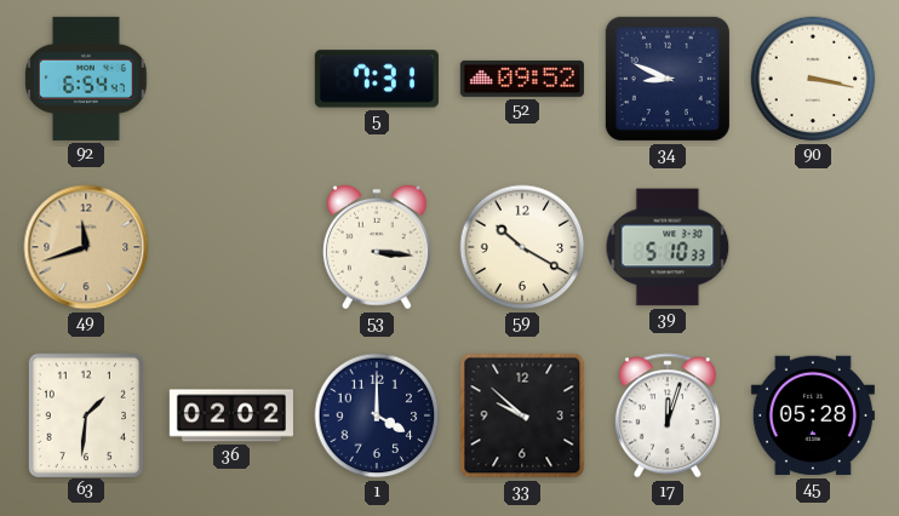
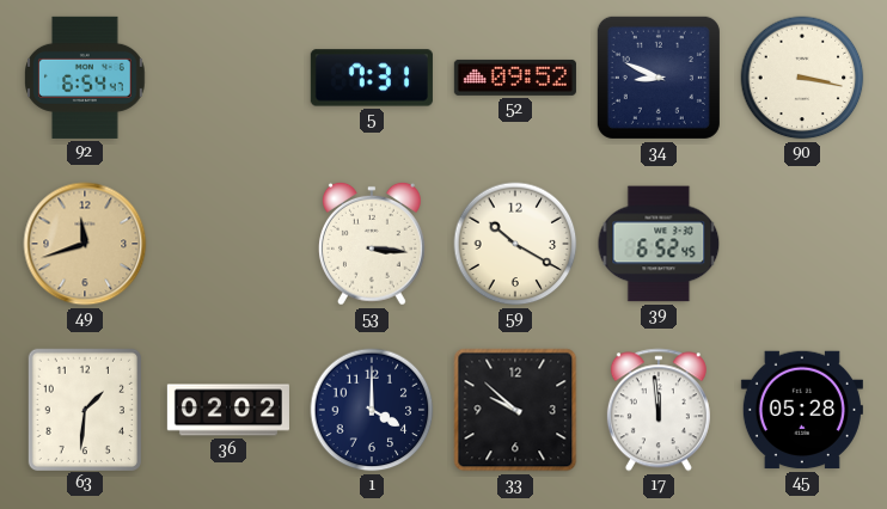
39: 5:10 -> 6:52
17: 12:03 -> 11:59
